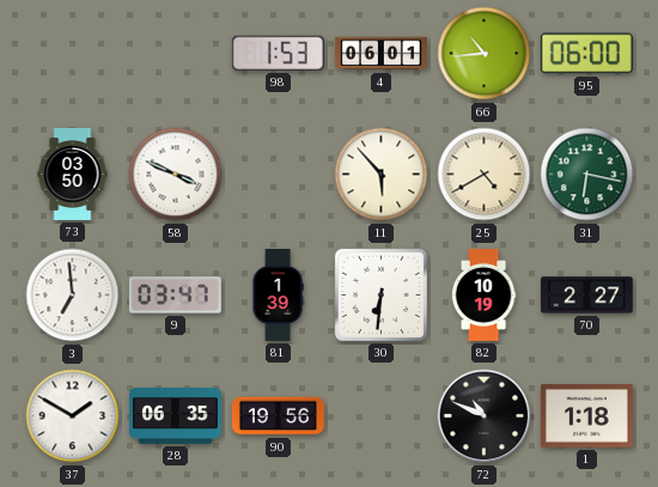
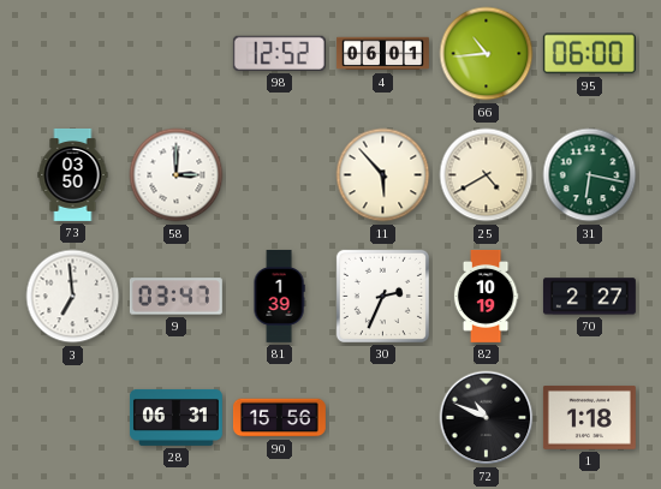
98: 1:53 -> 12:52
58: 3:49 -> 3:00
30: 6:31 -> 2:34
37: 1:50 -> none
28: 06:35 -> 06:31
90: 19:56 -> 15:56
